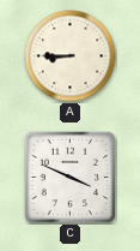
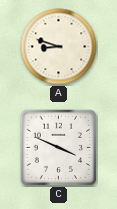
A: 8:45 -> 8:48
